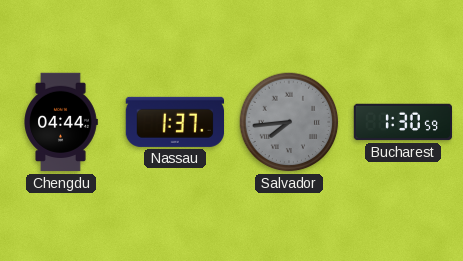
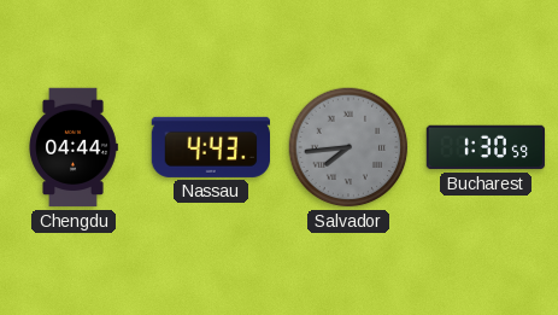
Nassau: 1:37 -> 4:43
